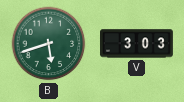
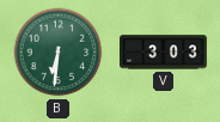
B: 5:42 -> 6:31
